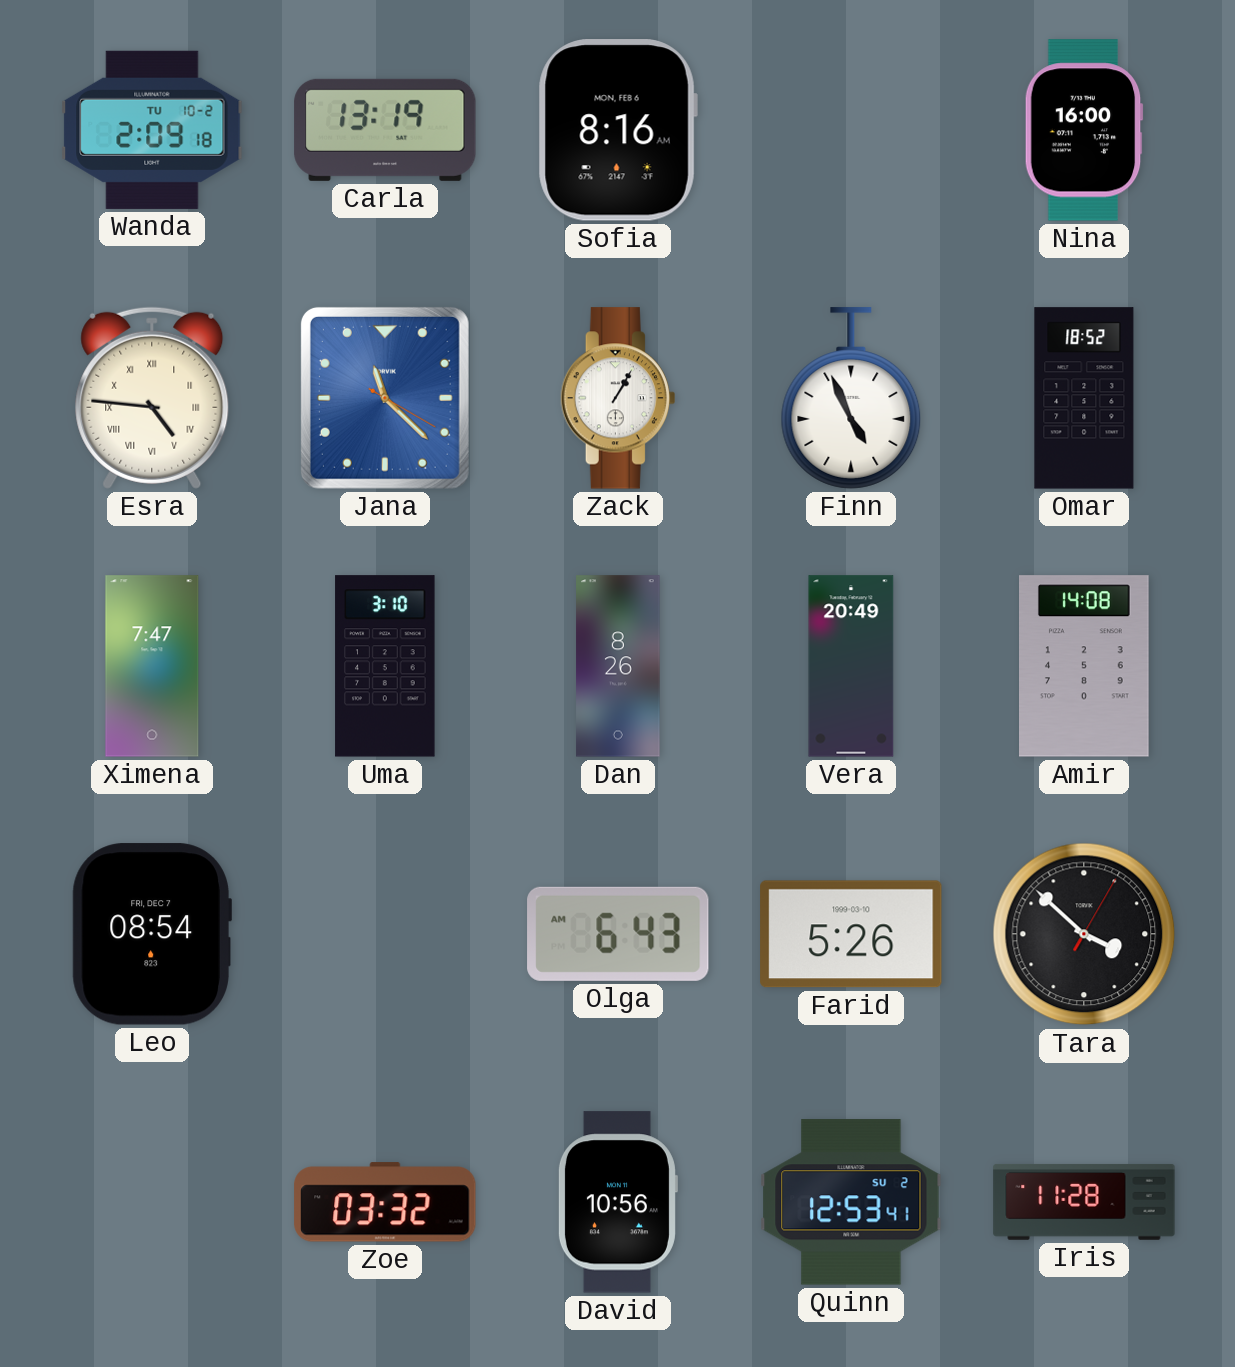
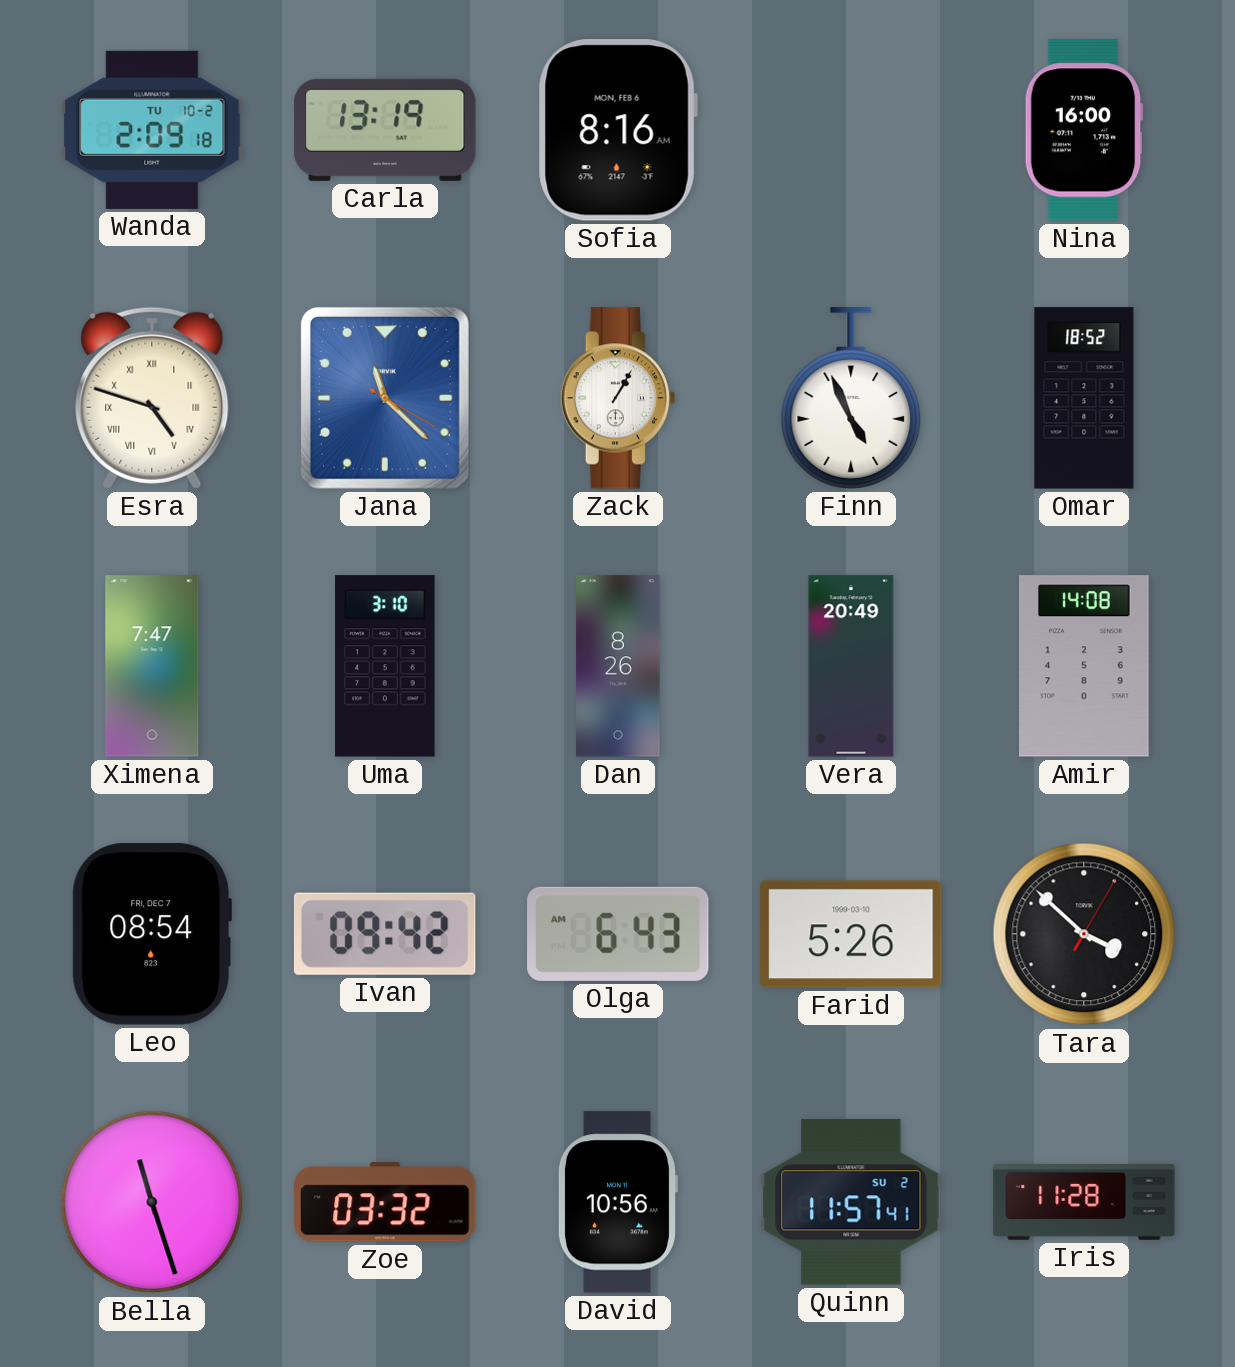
Esra: 4:46 -> 4:48
Ivan: none -> 09:42
Bella: none -> 11:27
Quinn: 12:53 -> 11:57
